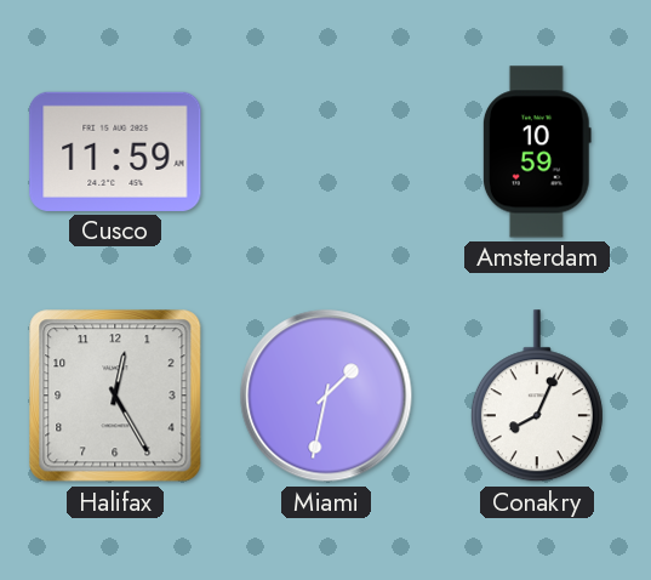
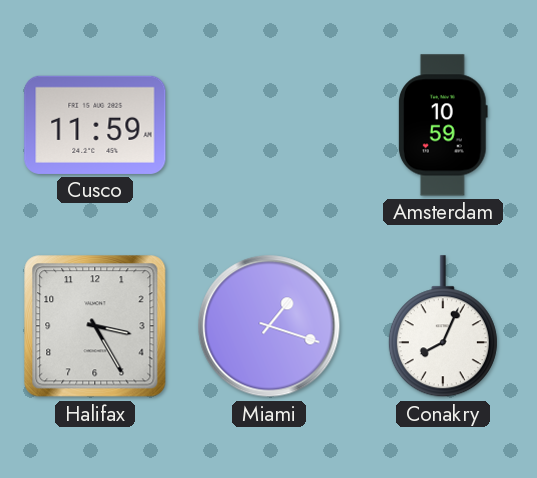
Halifax: 12:25 -> 3:25
Miami: 1:32 -> 1:18
